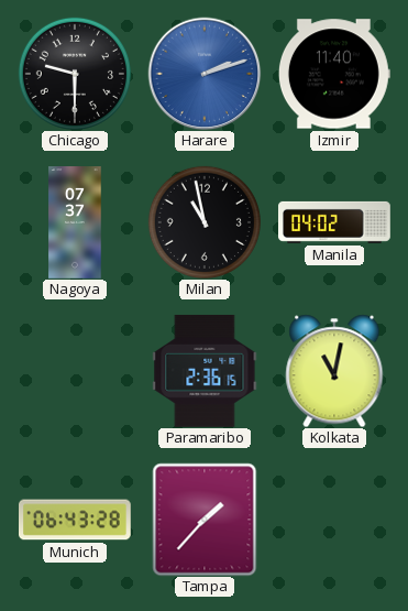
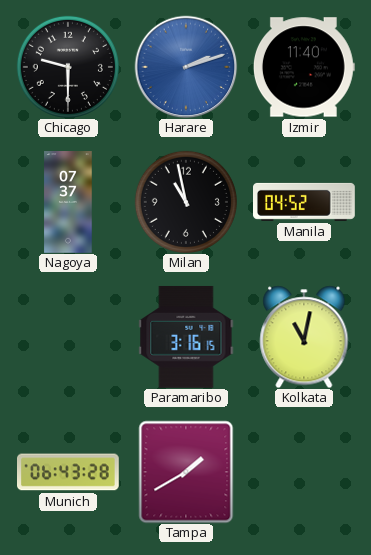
Manila: 04:02 -> 04:52
Paramaribo: 2:36 -> 3:16
Tampa: 1:37 -> 1:40
